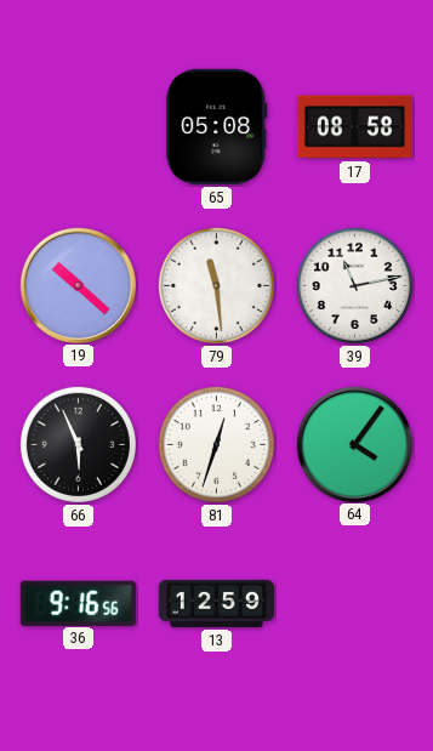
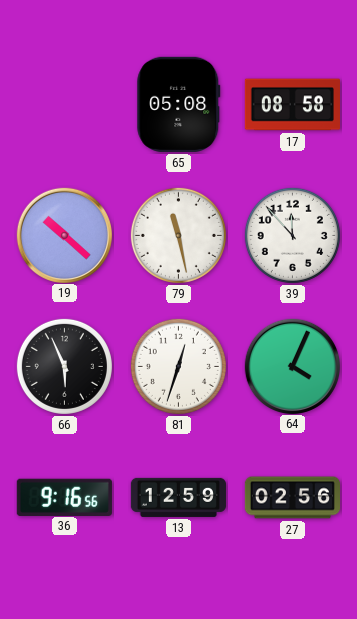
79: 11:29 -> 11:28
39: 11:13 -> 11:53
64: 4:06 -> 4:04
27: none -> 02:56
